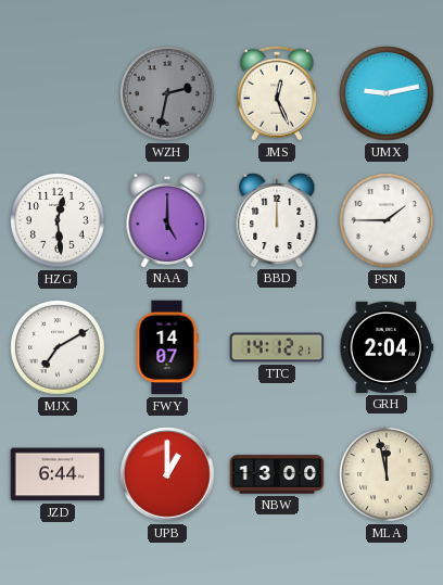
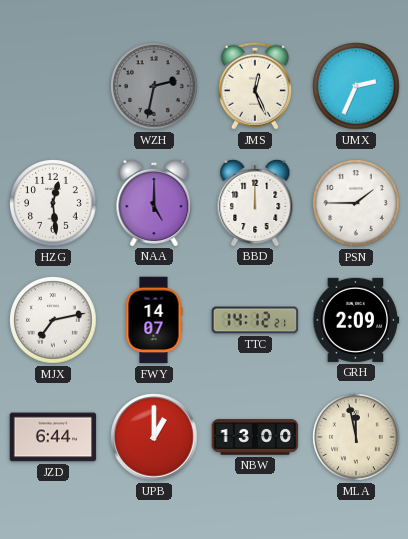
UMX: 9:13 -> 2:34
MJX: 7:10 -> 7:13
GRH: 2:04 -> 2:09
